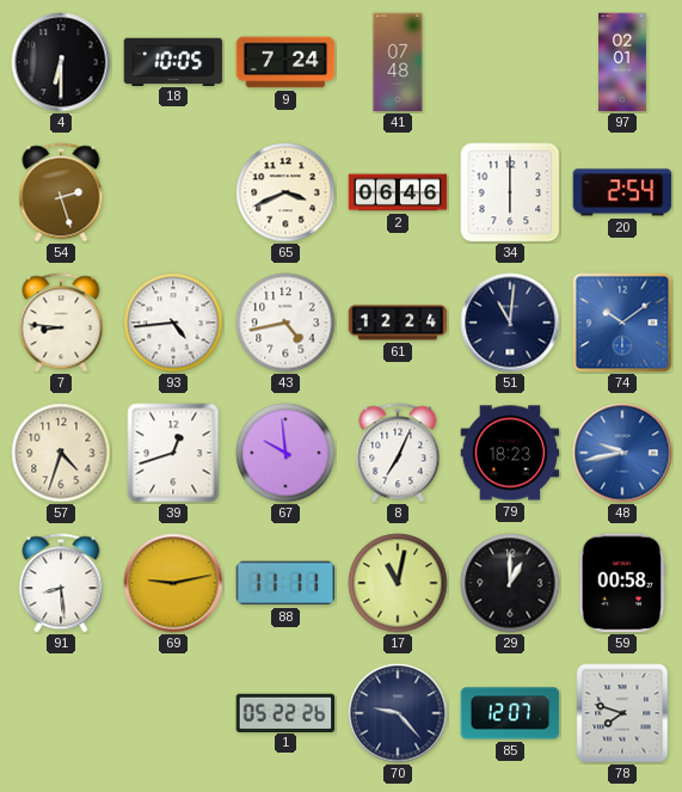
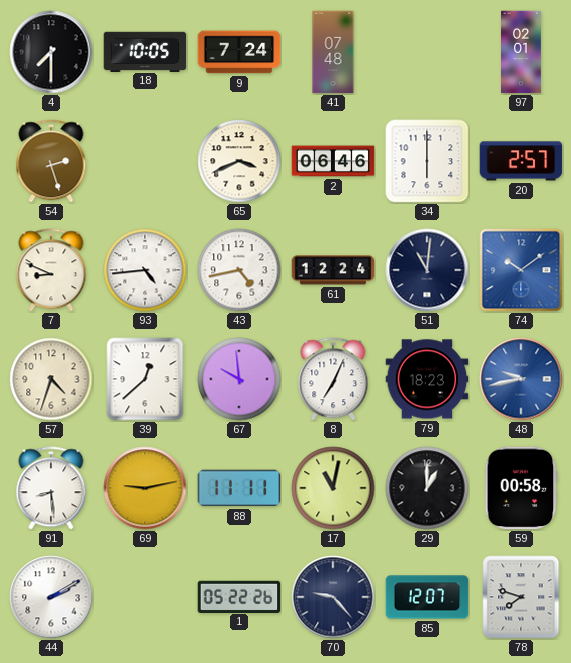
4: 6:30 -> 7:30
20: 2:54 -> 2:57
7: 8:46 -> 8:49
39: 12:42 -> 12:38
44: none -> 2:10
